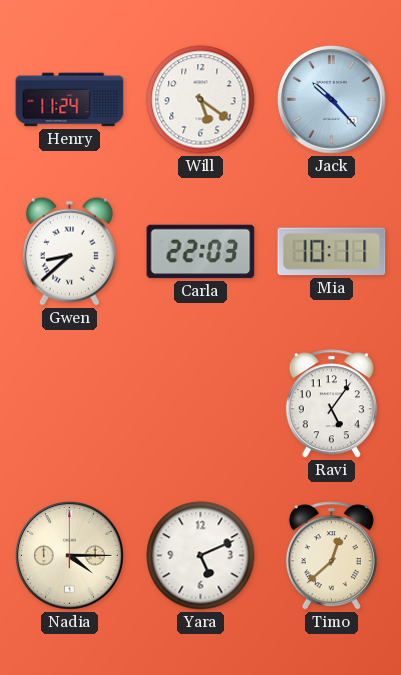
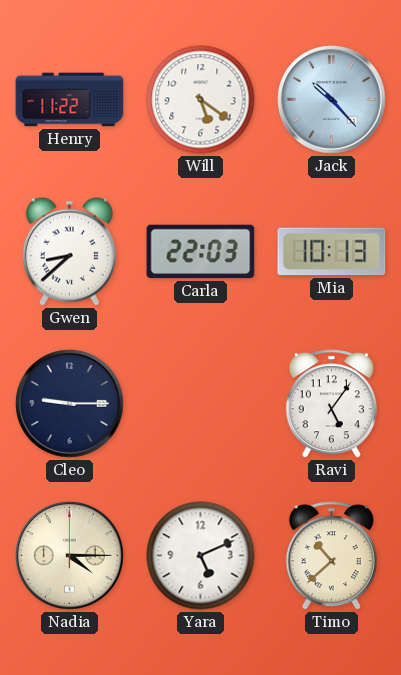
Henry: 11:24 -> 11:22
Mia: 10:11 -> 10:13
Cleo: none -> 9:15
Timo: 12:38 -> 10:38
